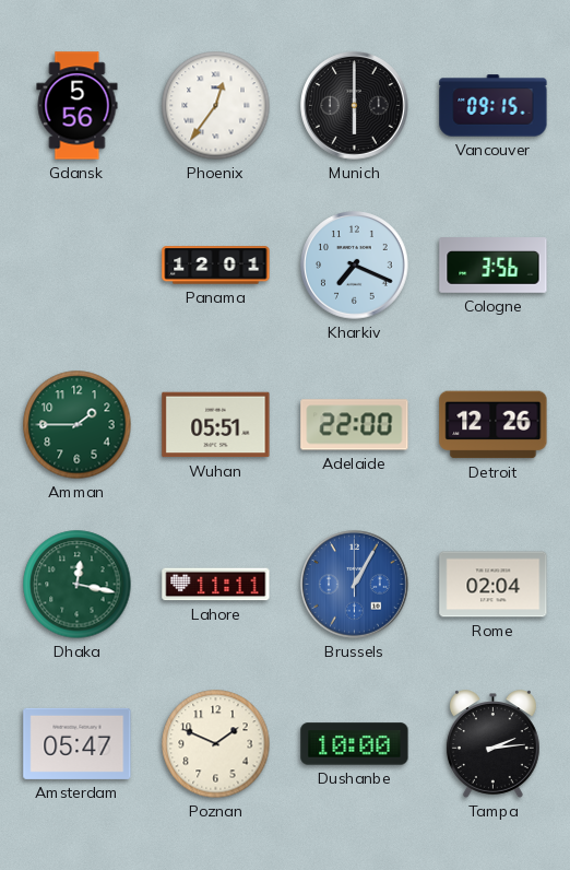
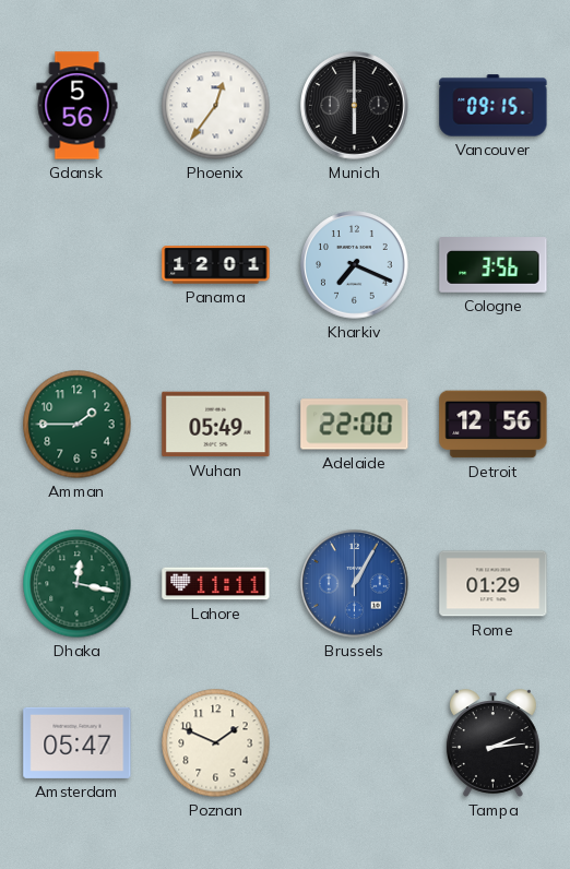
Wuhan: 05:51 -> 05:49
Detroit: 12:26 -> 12:56
Rome: 02:04 -> 01:29
Dushanbe: 10:00 -> none
